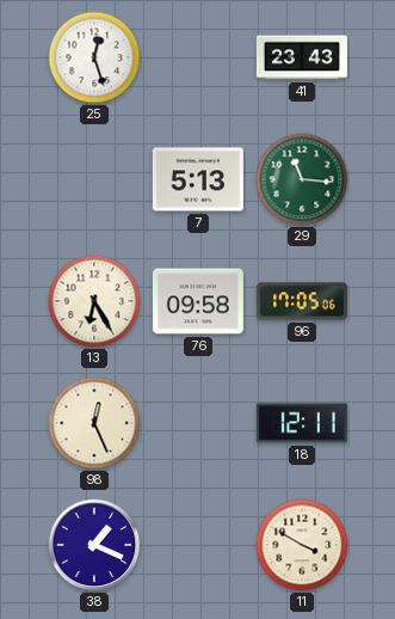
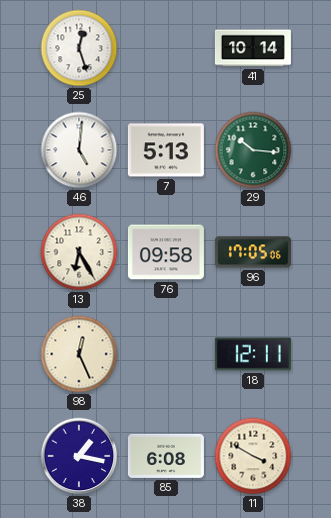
41: 23:43 -> 10:14
46: none -> 5:01
29: 11:16 -> 10:16
38: 1:19 -> 1:17
85: none -> 6:08
